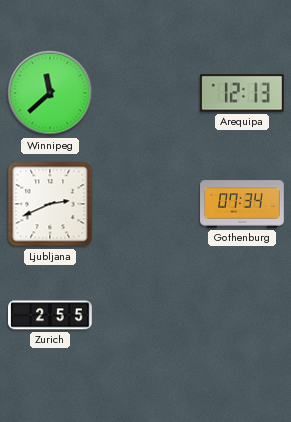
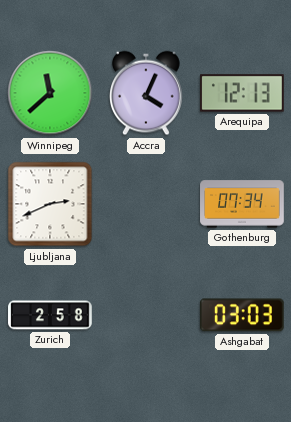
Accra: none -> 4:04
Zurich: 2:55 -> 2:58
Ashgabat: none -> 03:03
